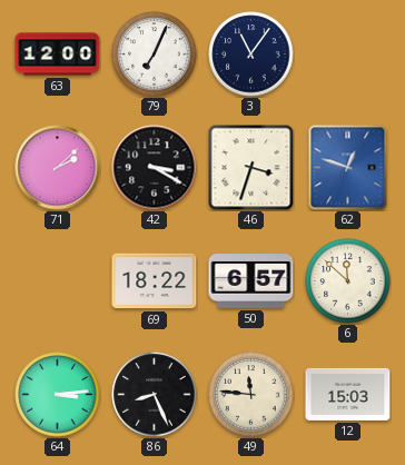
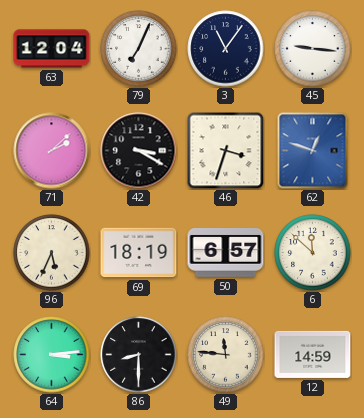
63: 12:00 -> 12:04
45: none -> 9:16
96: none -> 5:34
69: 18:22 -> 18:19
86: 8:26 -> 8:30
12: 15:03 -> 14:59
